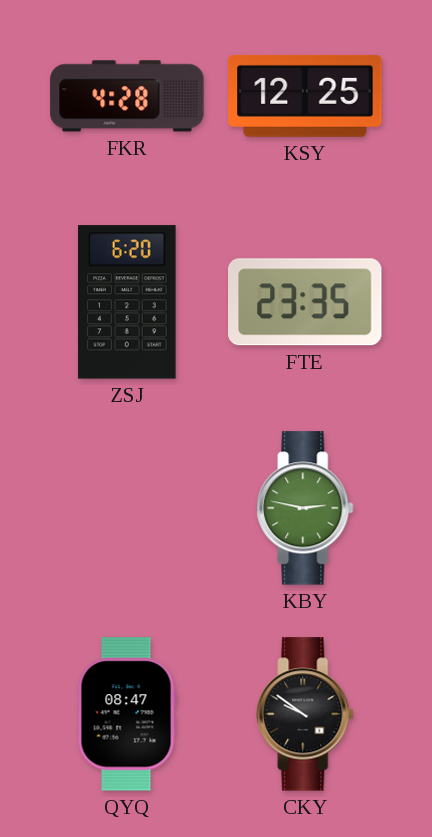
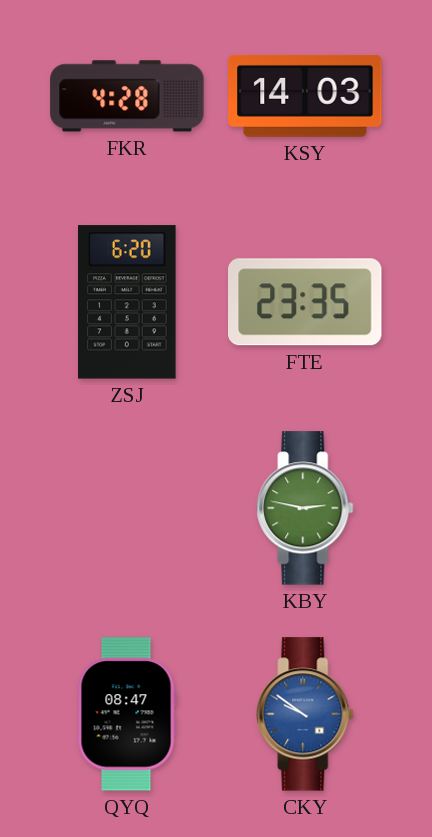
KSY: 12:25 -> 14:03
CKY dial: black -> blue
